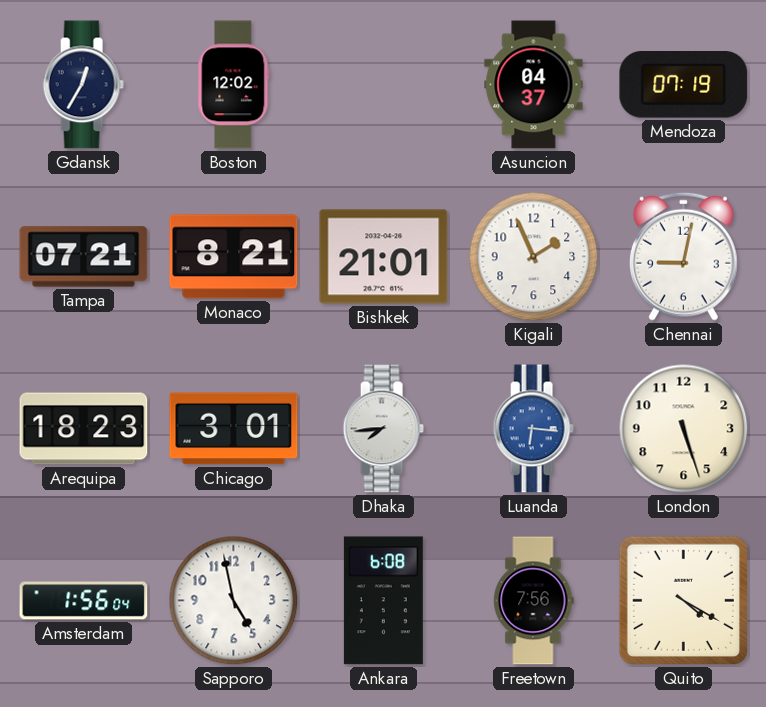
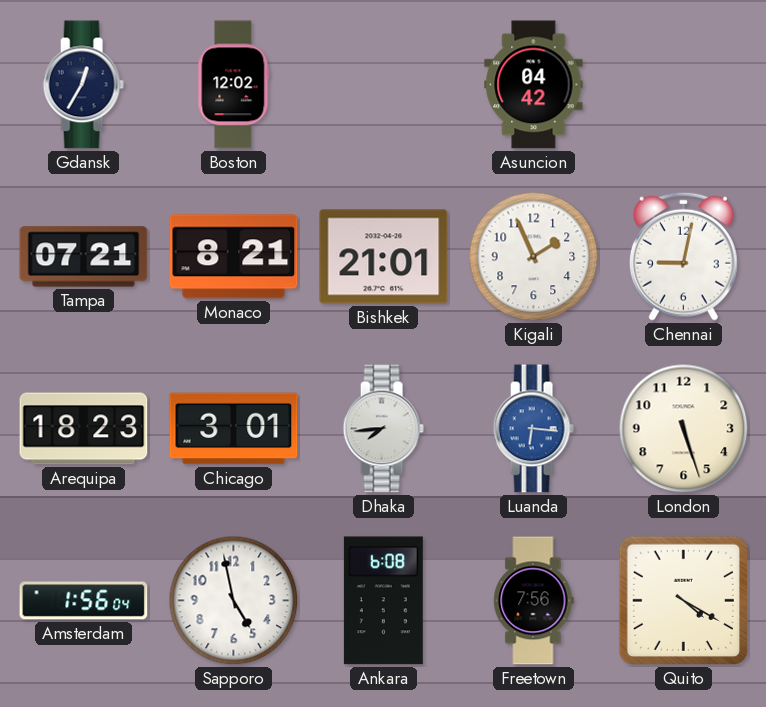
Asuncion: 04:37 -> 04:42
Mendoza: 07:19 -> none
